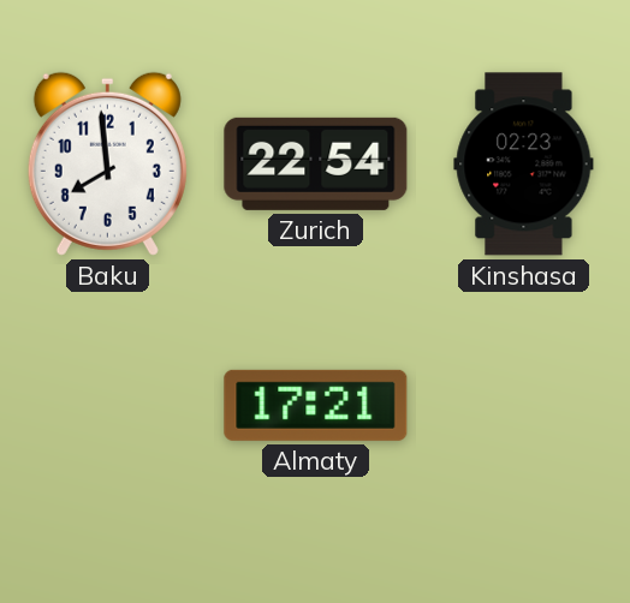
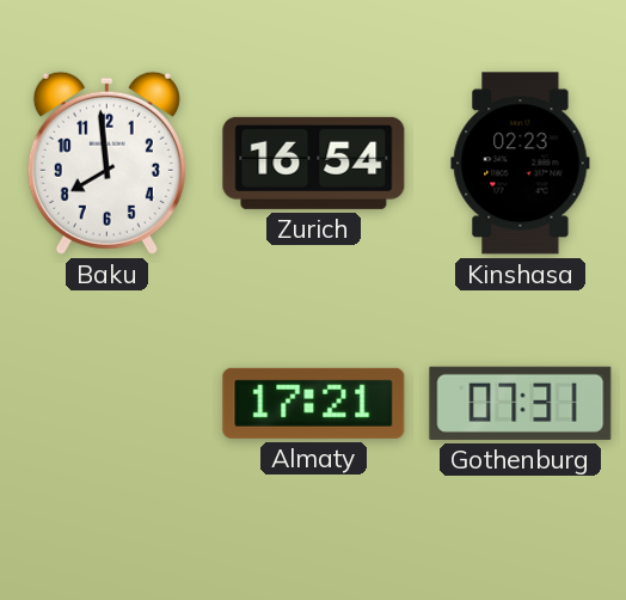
Zurich: 22:54 -> 16:54
Gothenburg: none -> 07:31
